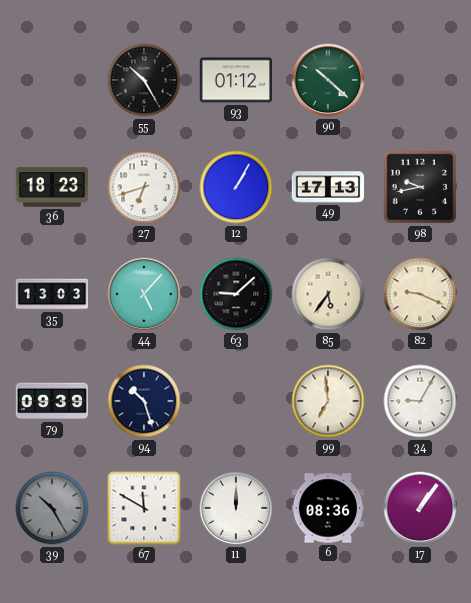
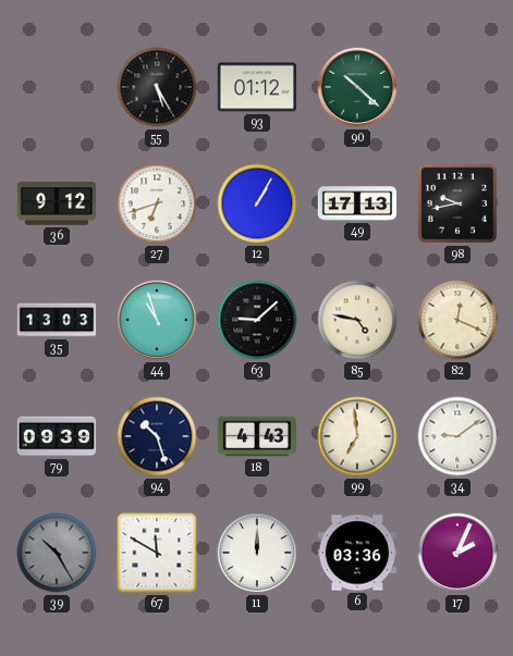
55: 10:25 -> 5:25
36: 18:23 -> 9:12
44: 5:07 -> 10:57
85: 5:36 -> 4:47
82: 9:19 -> 12:19
18: none -> 4:43
34: 9:05 -> 9:09
6: 08:36 -> 03:36
17: 1:06 -> 2:04
